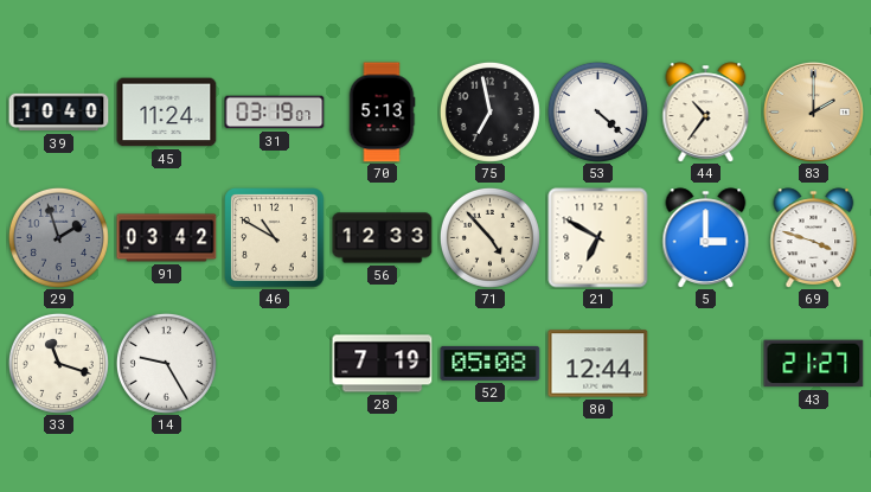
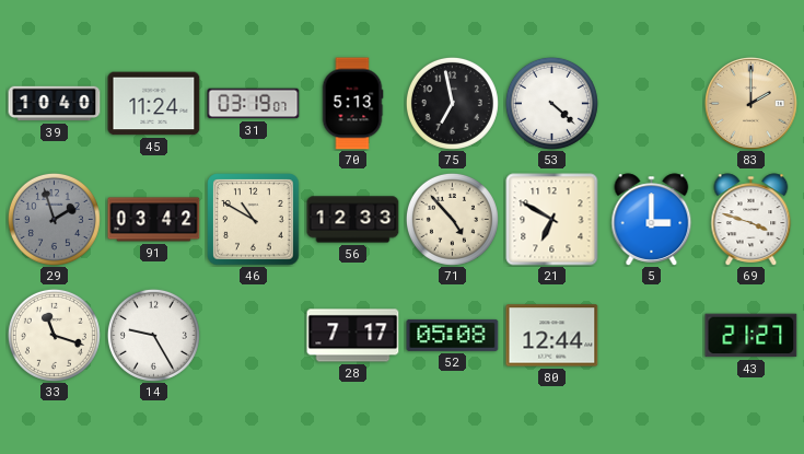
44: 10:36 -> none
28: 7:19 -> 7:17
